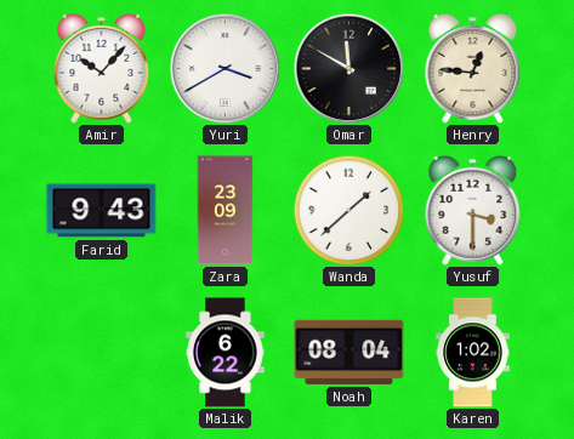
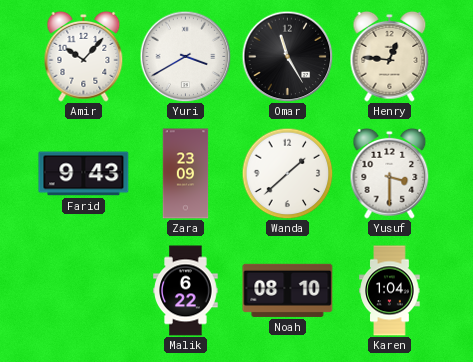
Omar: 11:50 -> 11:25
Noah: 08:04 -> 08:10
Karen: 1:02 -> 1:04
